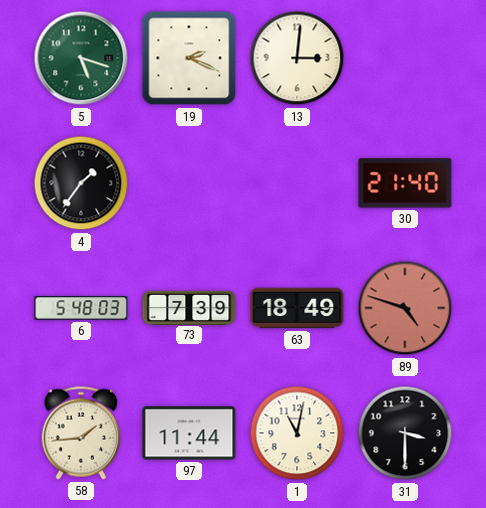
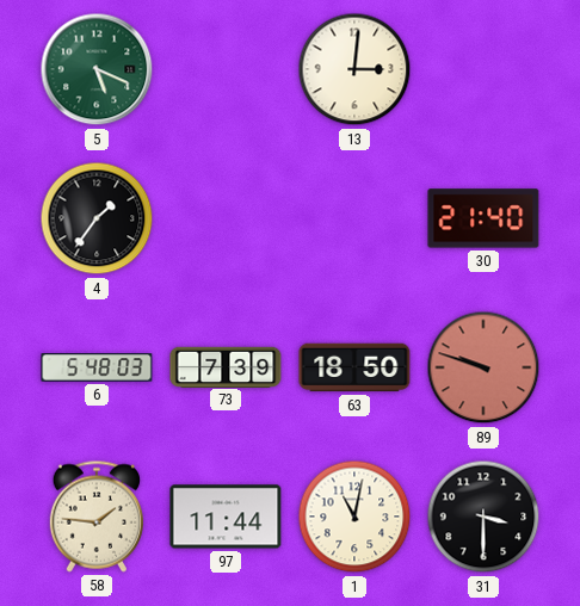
5: 5:18 -> 5:19
19: 2:19 -> none
63: 18:49 -> 18:50
89: 4:48 -> 9:48
58: 1:44 -> 1:46
